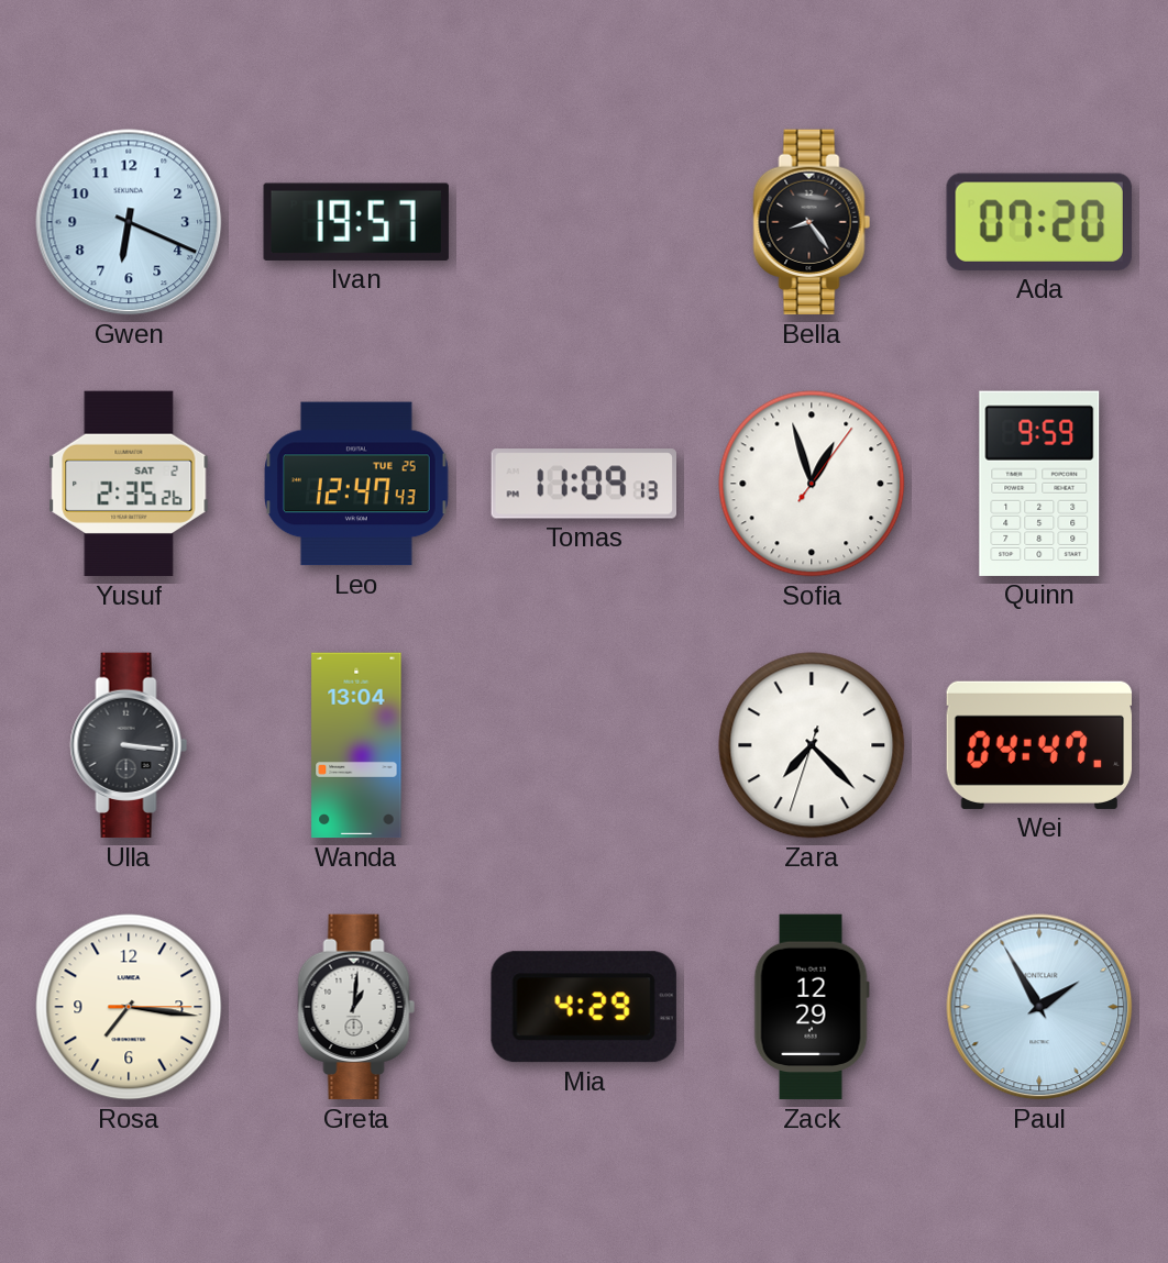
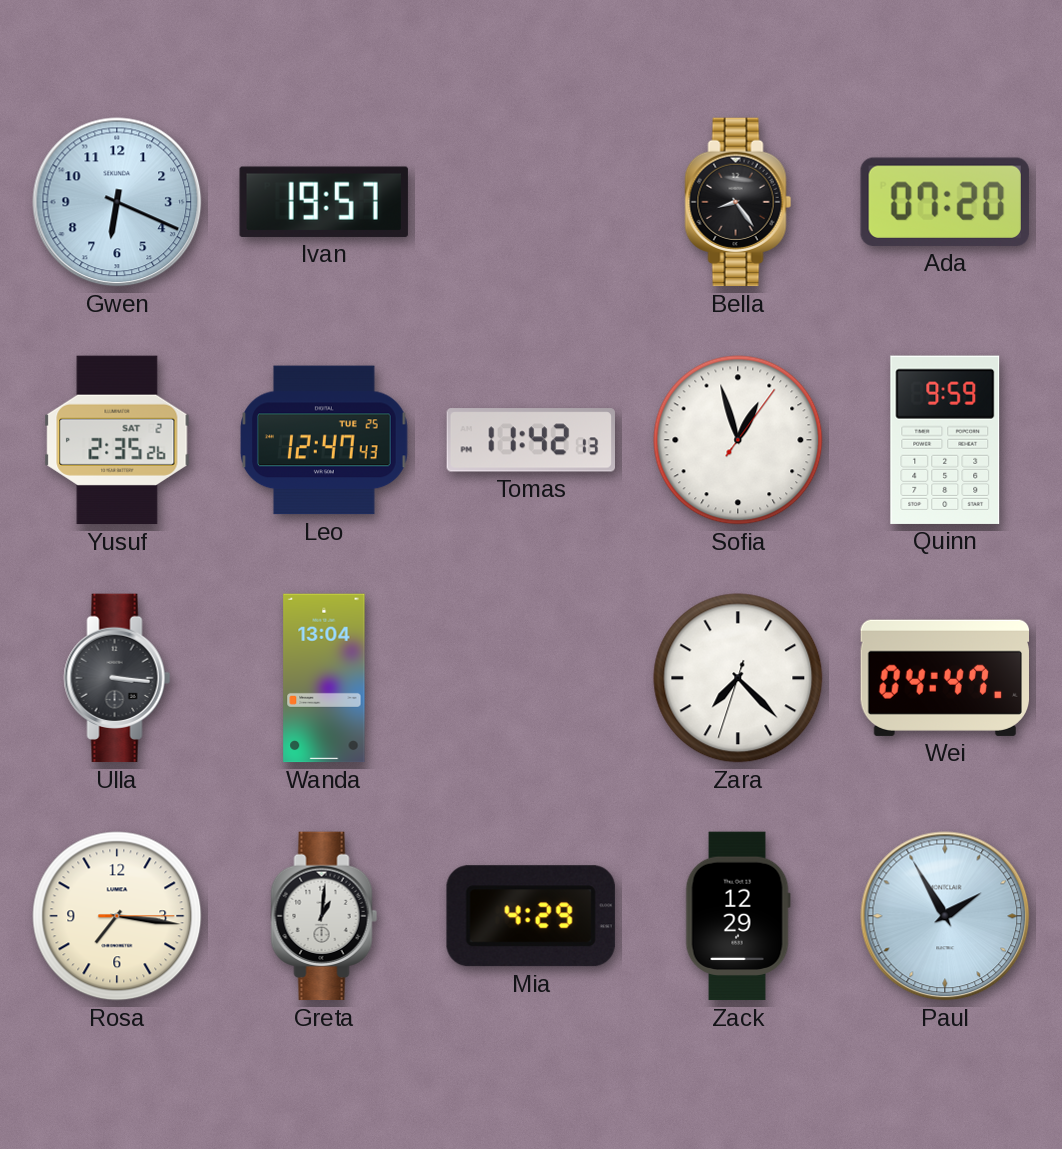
Tomas: 11:09 -> 11:42
